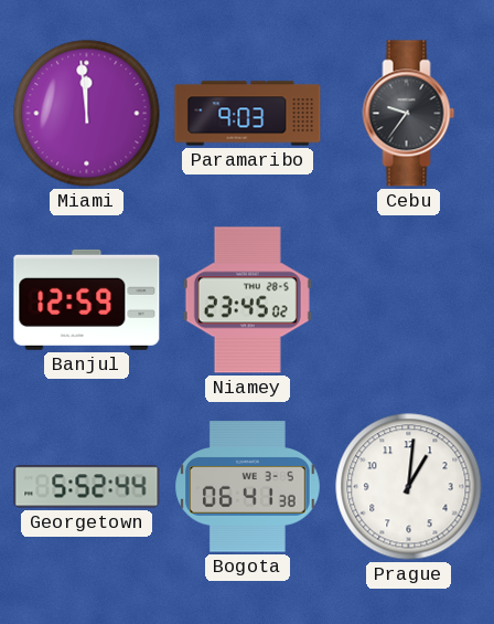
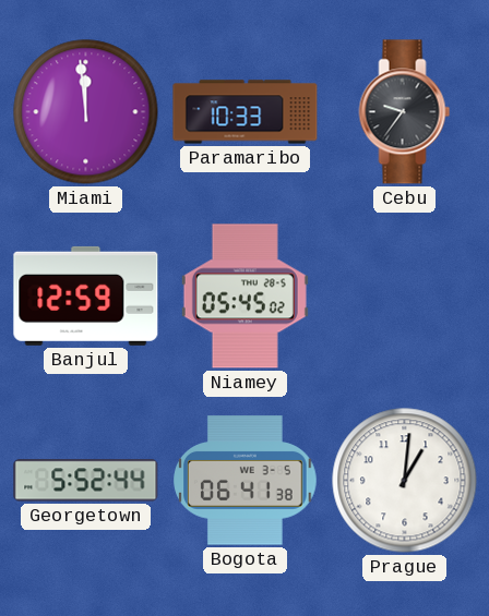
Paramaribo: 9:03 -> 10:33
Niamey: 23:45 -> 05:45
